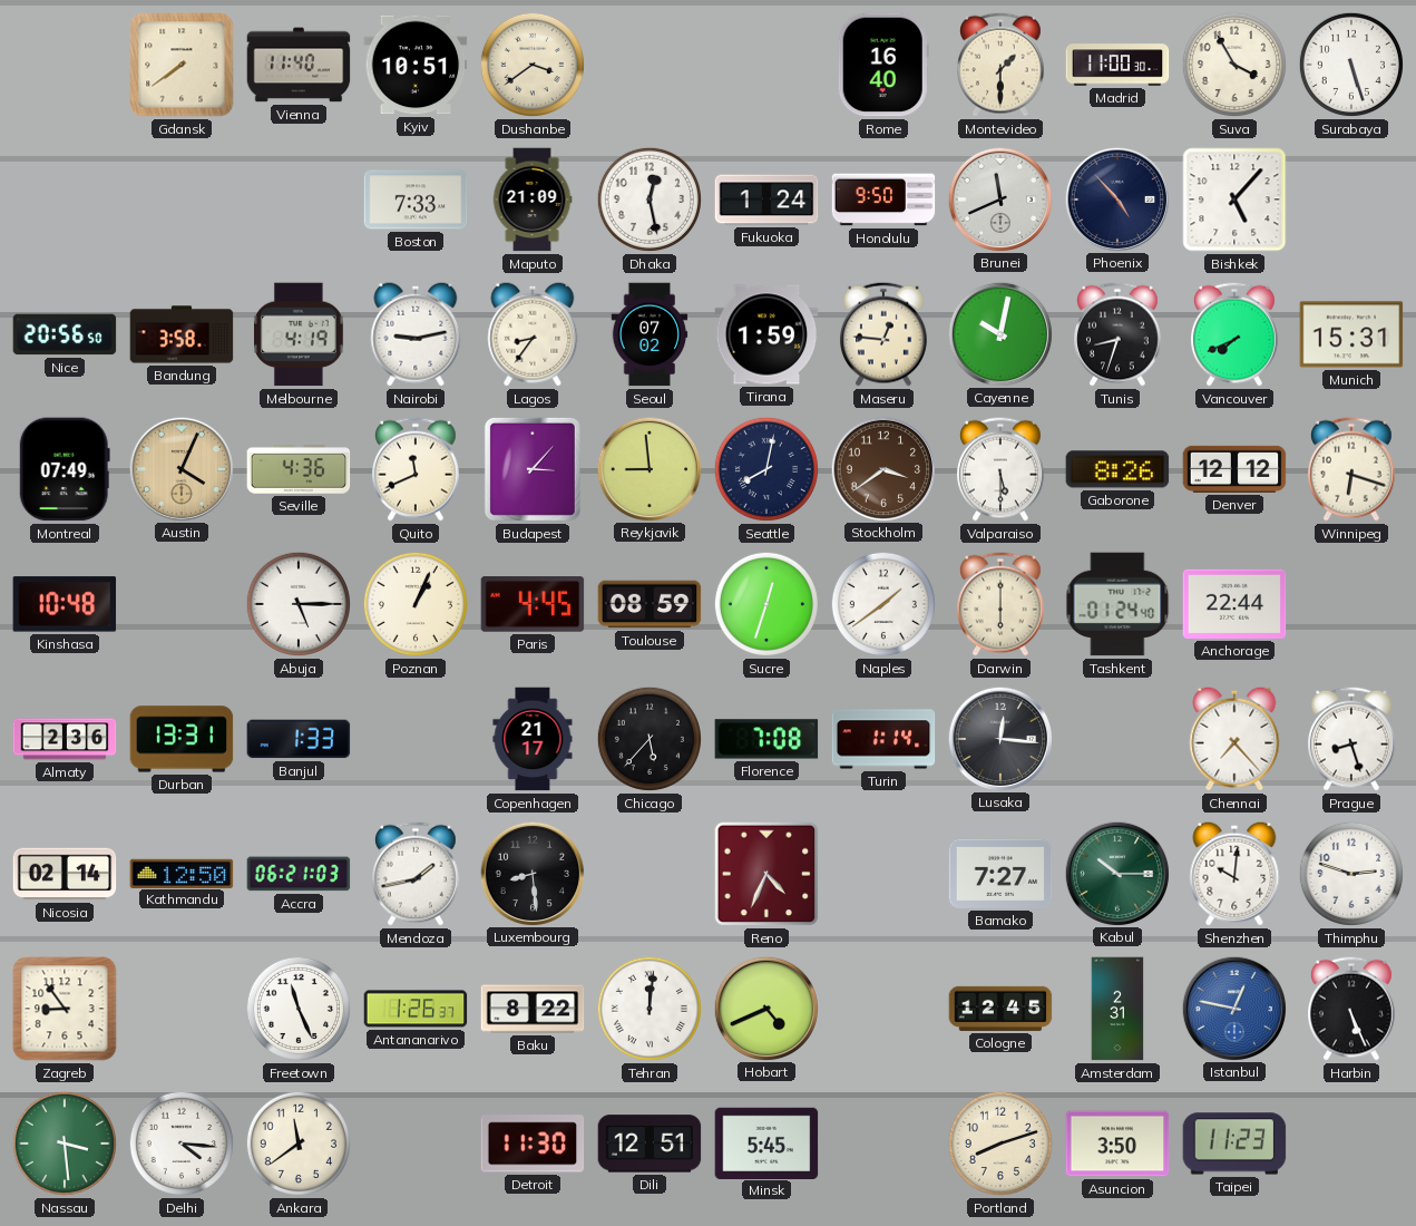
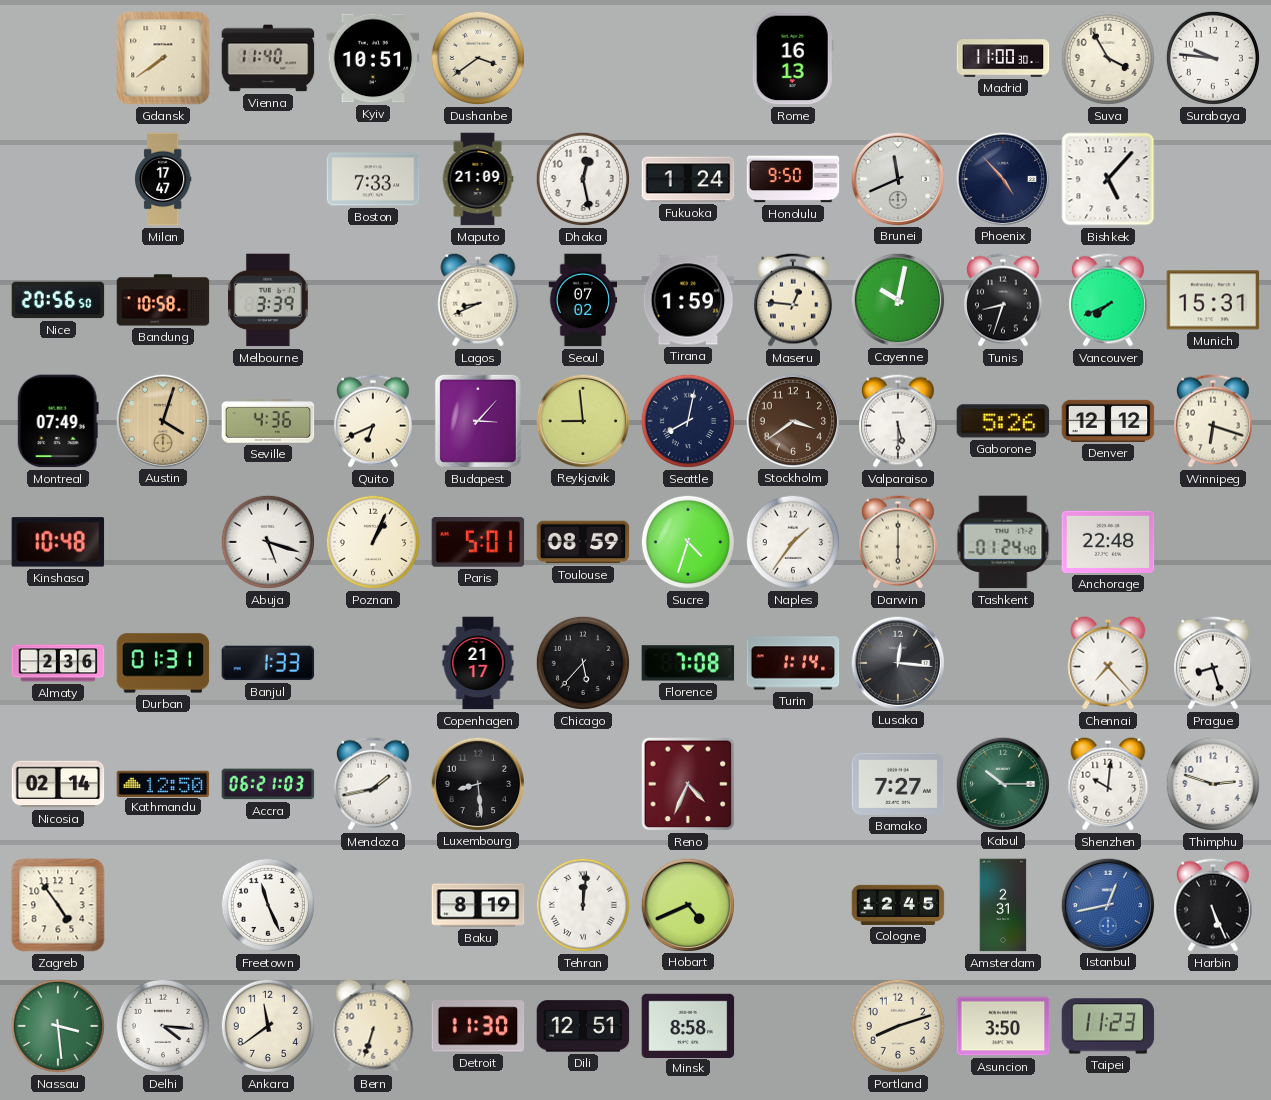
Rome: 16:40 -> 16:13
Montevideo: 1:30 -> none
Surabaya: 5:27 -> 9:46
Milan: none -> 17:47
Bandung: 3:58 -> 10:58
Melbourne: 4:19 -> 3:39
Nairobi: 9:13 -> none
Lagos: 8:36 -> 8:41
Austin: 4:04 -> 4:03
Quito: 11:41 -> 6:41
Gaborone: 8:26 -> 5:26
Abuja: 5:15 -> 5:18
Paris: 4:45 -> 5:01
Sucre: 12:33 -> 4:33
Naples: 1:39 -> 1:36
Anchorage: 22:44 -> 22:48
Durban: 13:31 -> 01:31
Zagreb: 8:54 -> 4:54
Antananarivo: 1:26 -> none
Baku: 8:22 -> 8:19
Istanbul: 12:47 -> 12:43
Bern: none -> 6:33
Minsk: 5:45 -> 8:58
